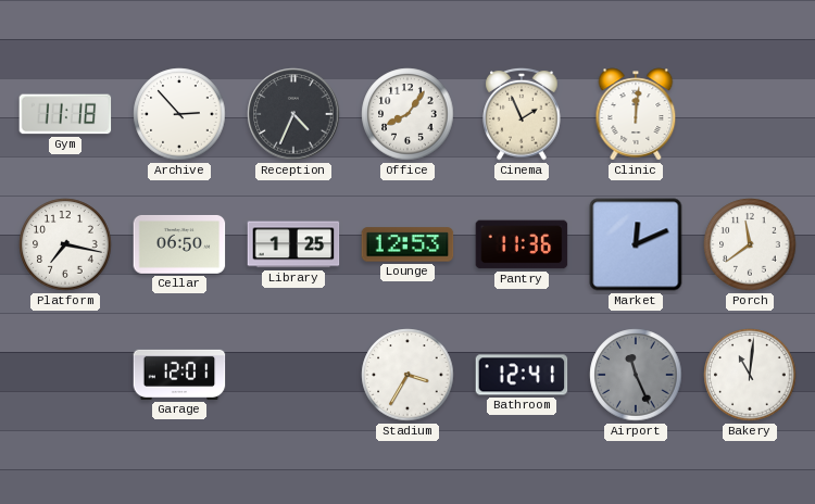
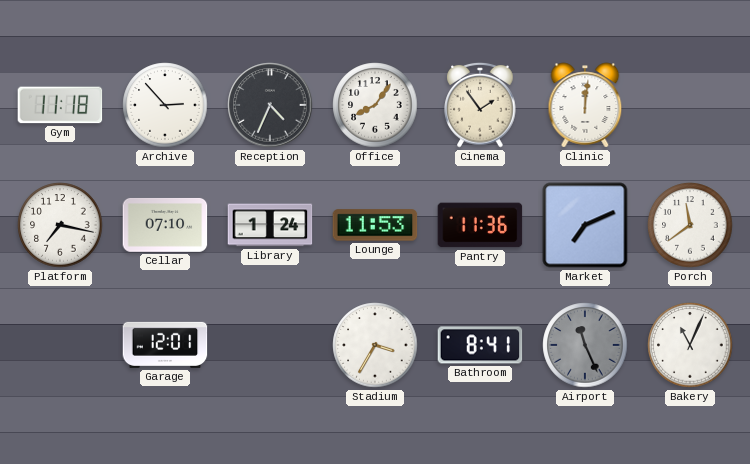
Cinema: 1:56 -> 1:54
Cellar: 06:50 -> 07:10
Library: 1:25 -> 1:24
Lounge: 12:53 -> 11:53
Market: 12:11 -> 7:11
Bathroom: 12:41 -> 8:41
Bakery: 11:01 -> 11:04
